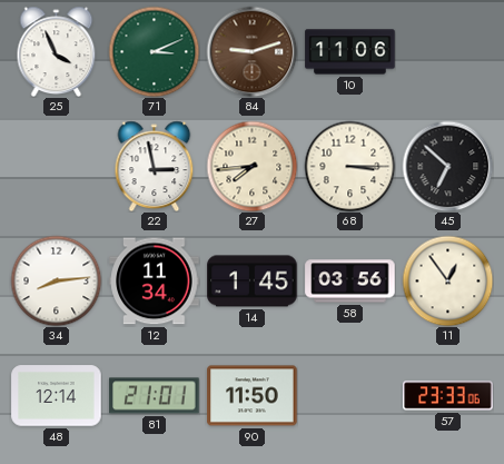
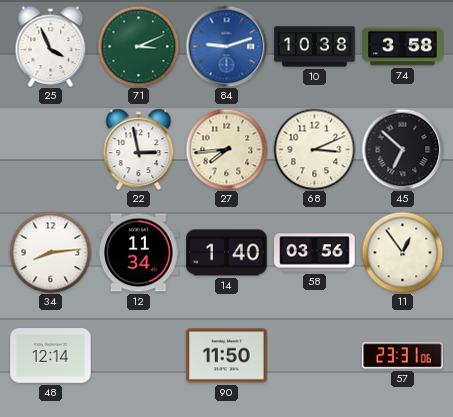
84 dial: brown -> blue
10: 11:06 -> 10:38
74: none -> 3:58
68: 3:15 -> 3:11
14: 1:45 -> 1:40
81: 21:01 -> none
57: 23:33 -> 23:31
